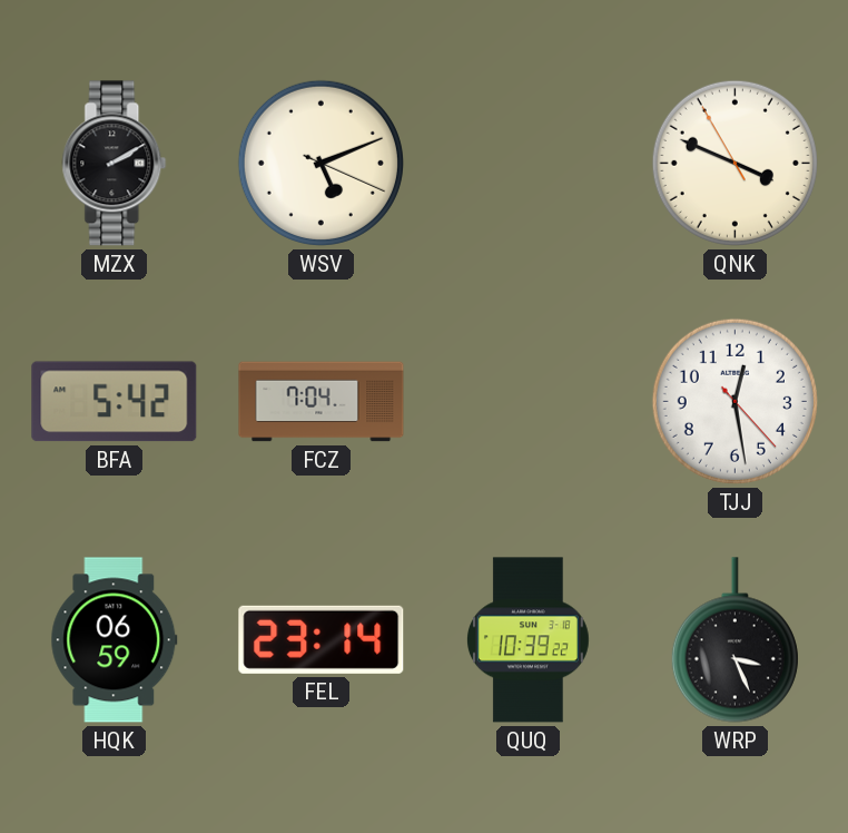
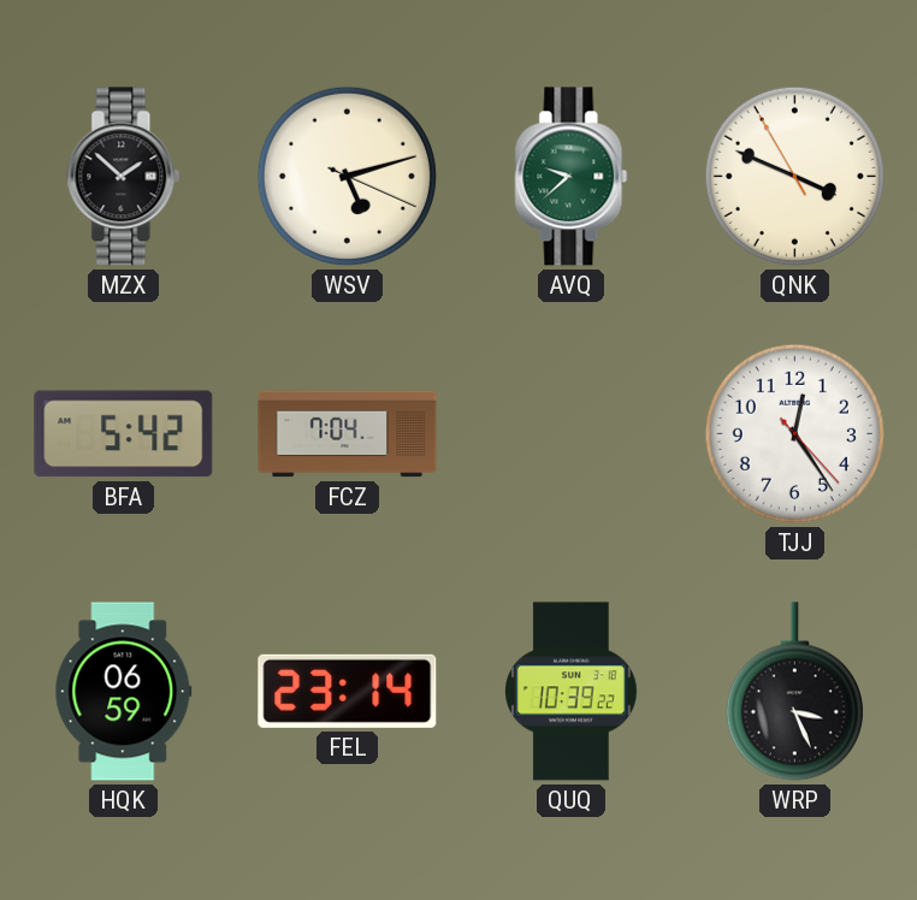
MZX: 2:10 -> 1:52
WSV: 5:11 -> 5:12
AVQ: none -> 9:38
TJJ: 12:28 -> 12:24
